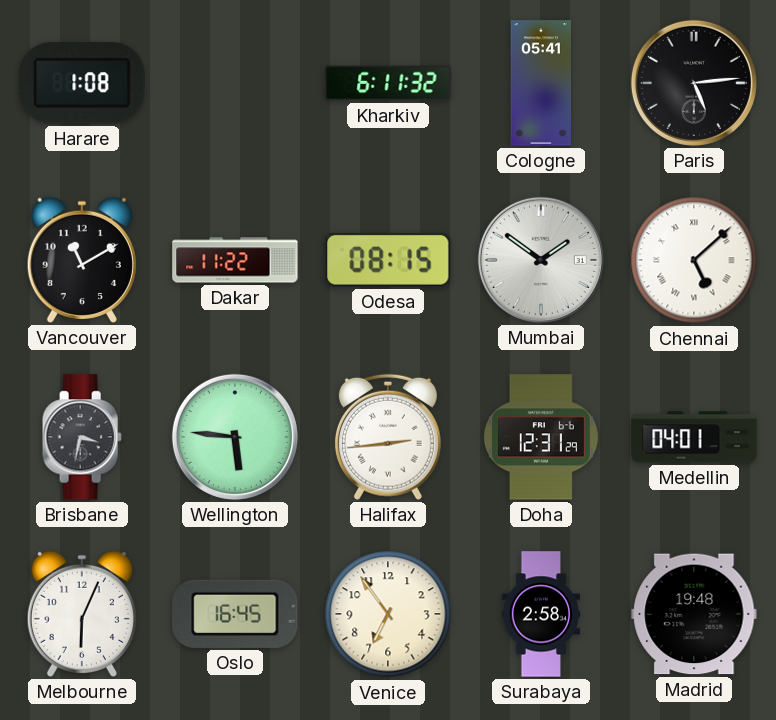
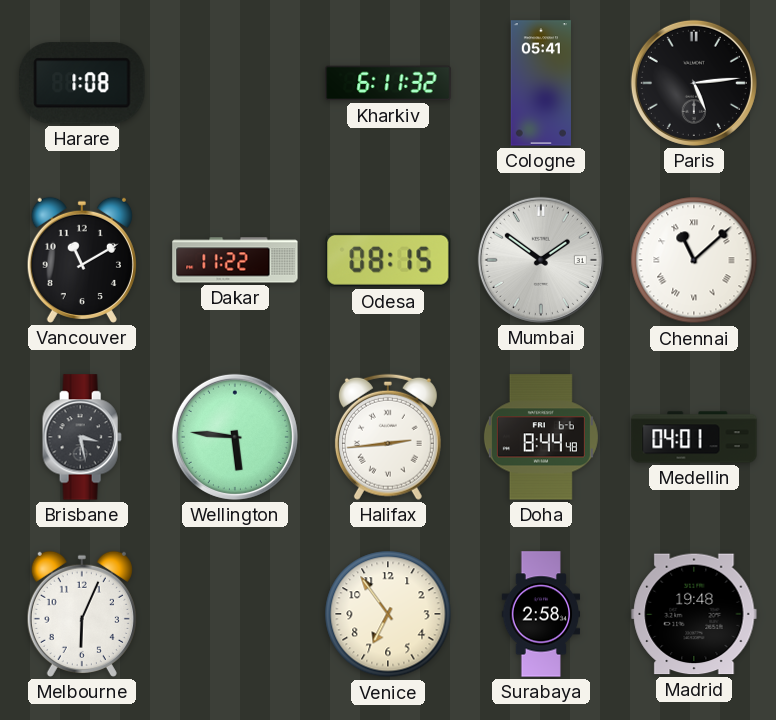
Chennai: 5:08 -> 11:08
Brisbane: 3:32 -> 3:28
Doha: 12:31 -> 8:44
Oslo: 16:45 -> none
